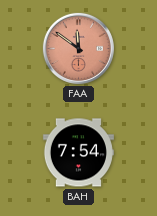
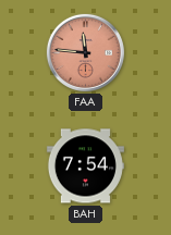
FAA: 11:51 -> 11:46
